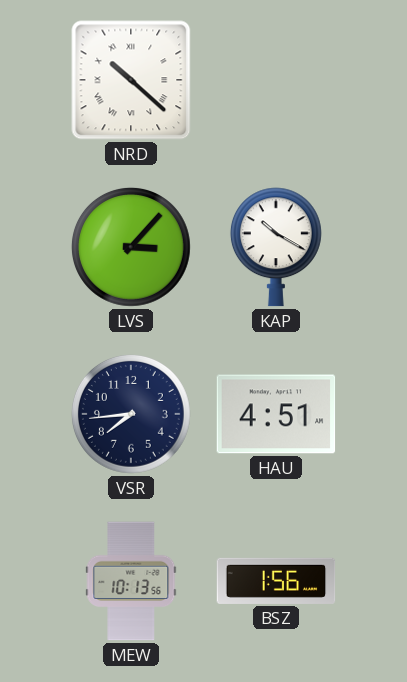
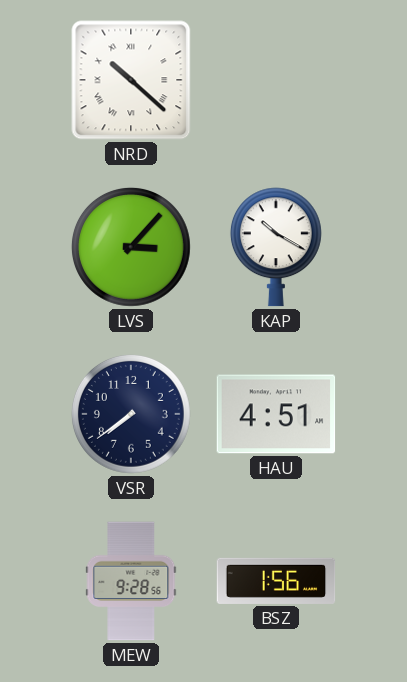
VSR: 7:44 -> 7:39
MEW: 10:13 -> 9:28
